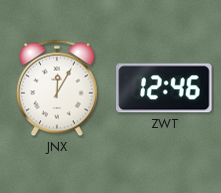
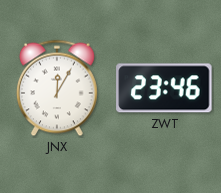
ZWT: 12:46 -> 23:46
